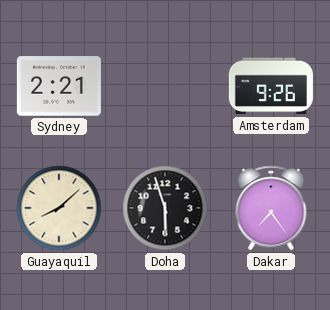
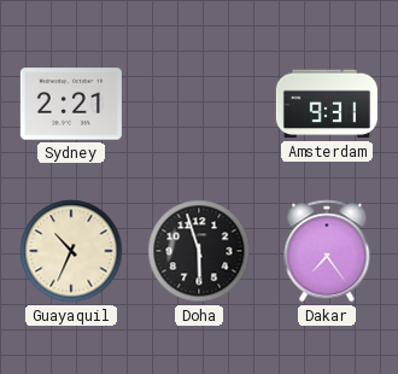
Amsterdam: 9:26 -> 9:31
Guayaquil: 8:08 -> 10:34
